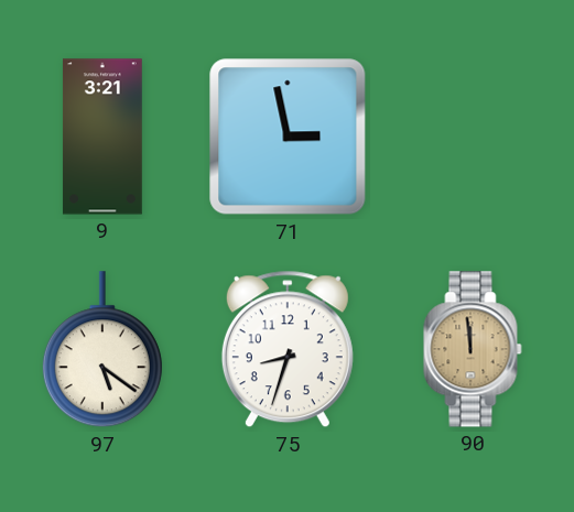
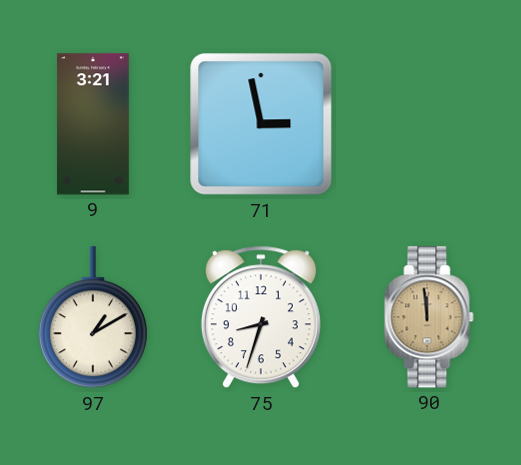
97: 5:21 -> 1:10
